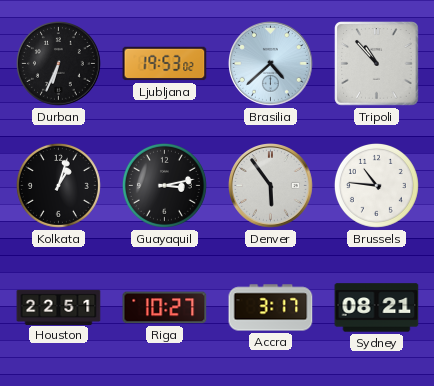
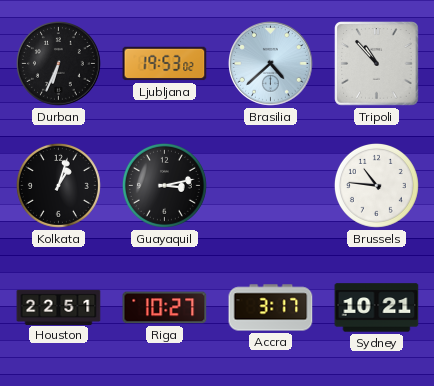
Denver: 5:54 -> none
Sydney: 08:21 -> 10:21
